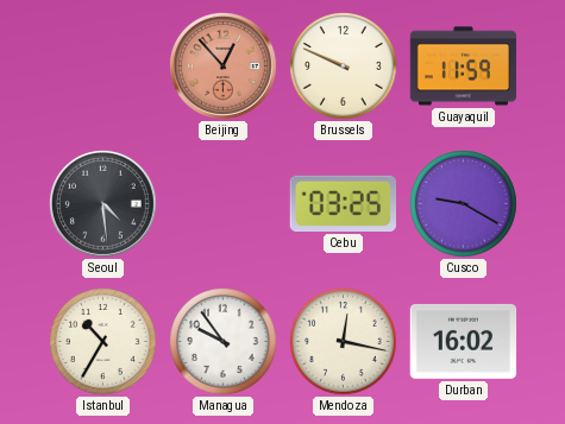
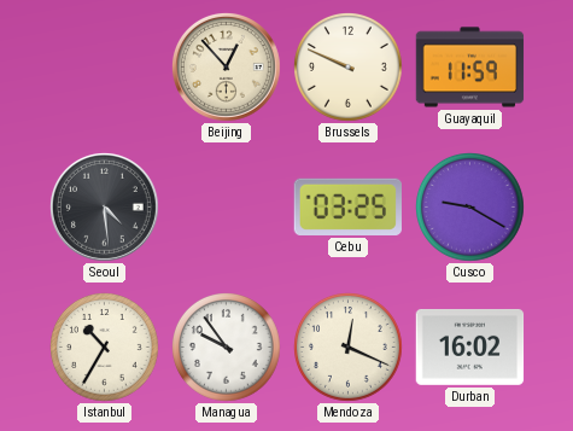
Beijing dial: salmon -> cream
Mendoza: 12:17 -> 12:19
